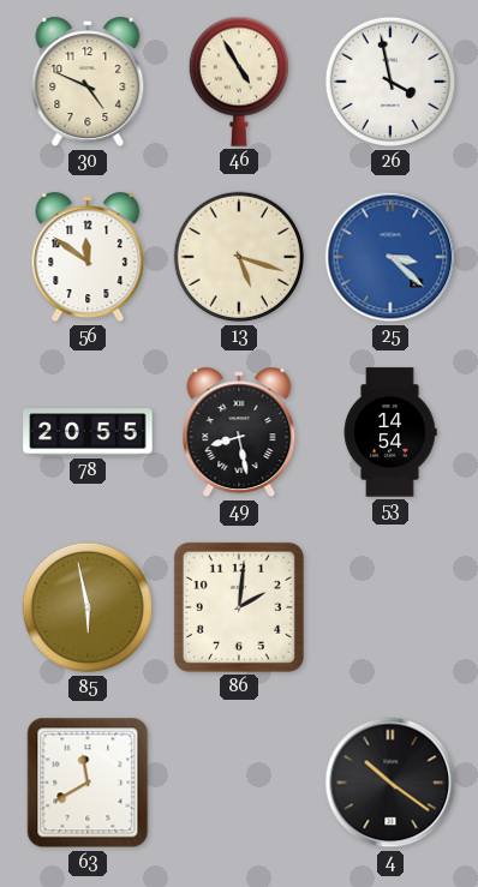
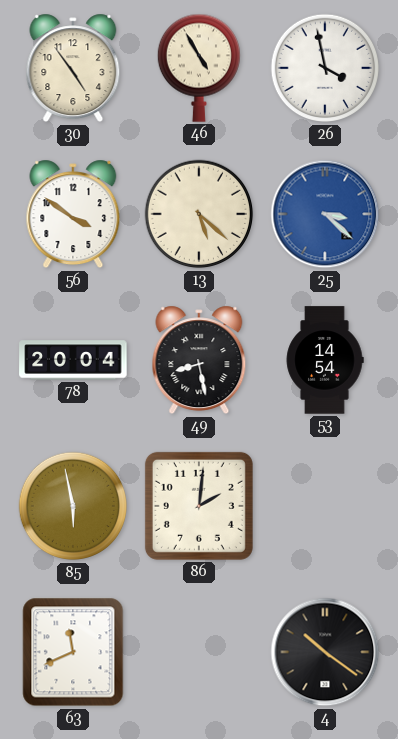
30: 4:49 -> 4:54
56: 11:51 -> 3:51
13: 5:18 -> 5:22
78: 20:55 -> 20:04
63: 11:40 -> 11:41
